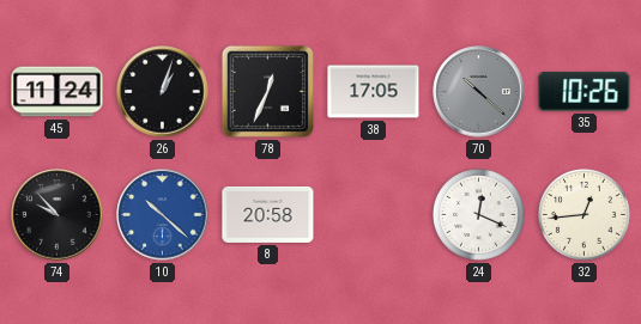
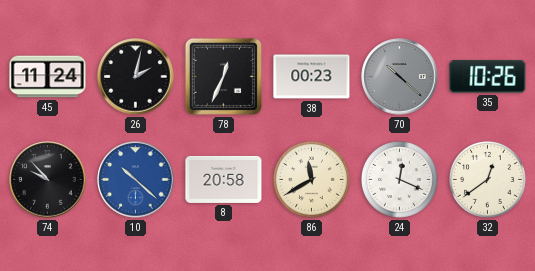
26: 1:03 -> 2:02
38: 17:05 -> 00:23
86: none -> 11:40
32: 12:44 -> 12:39
